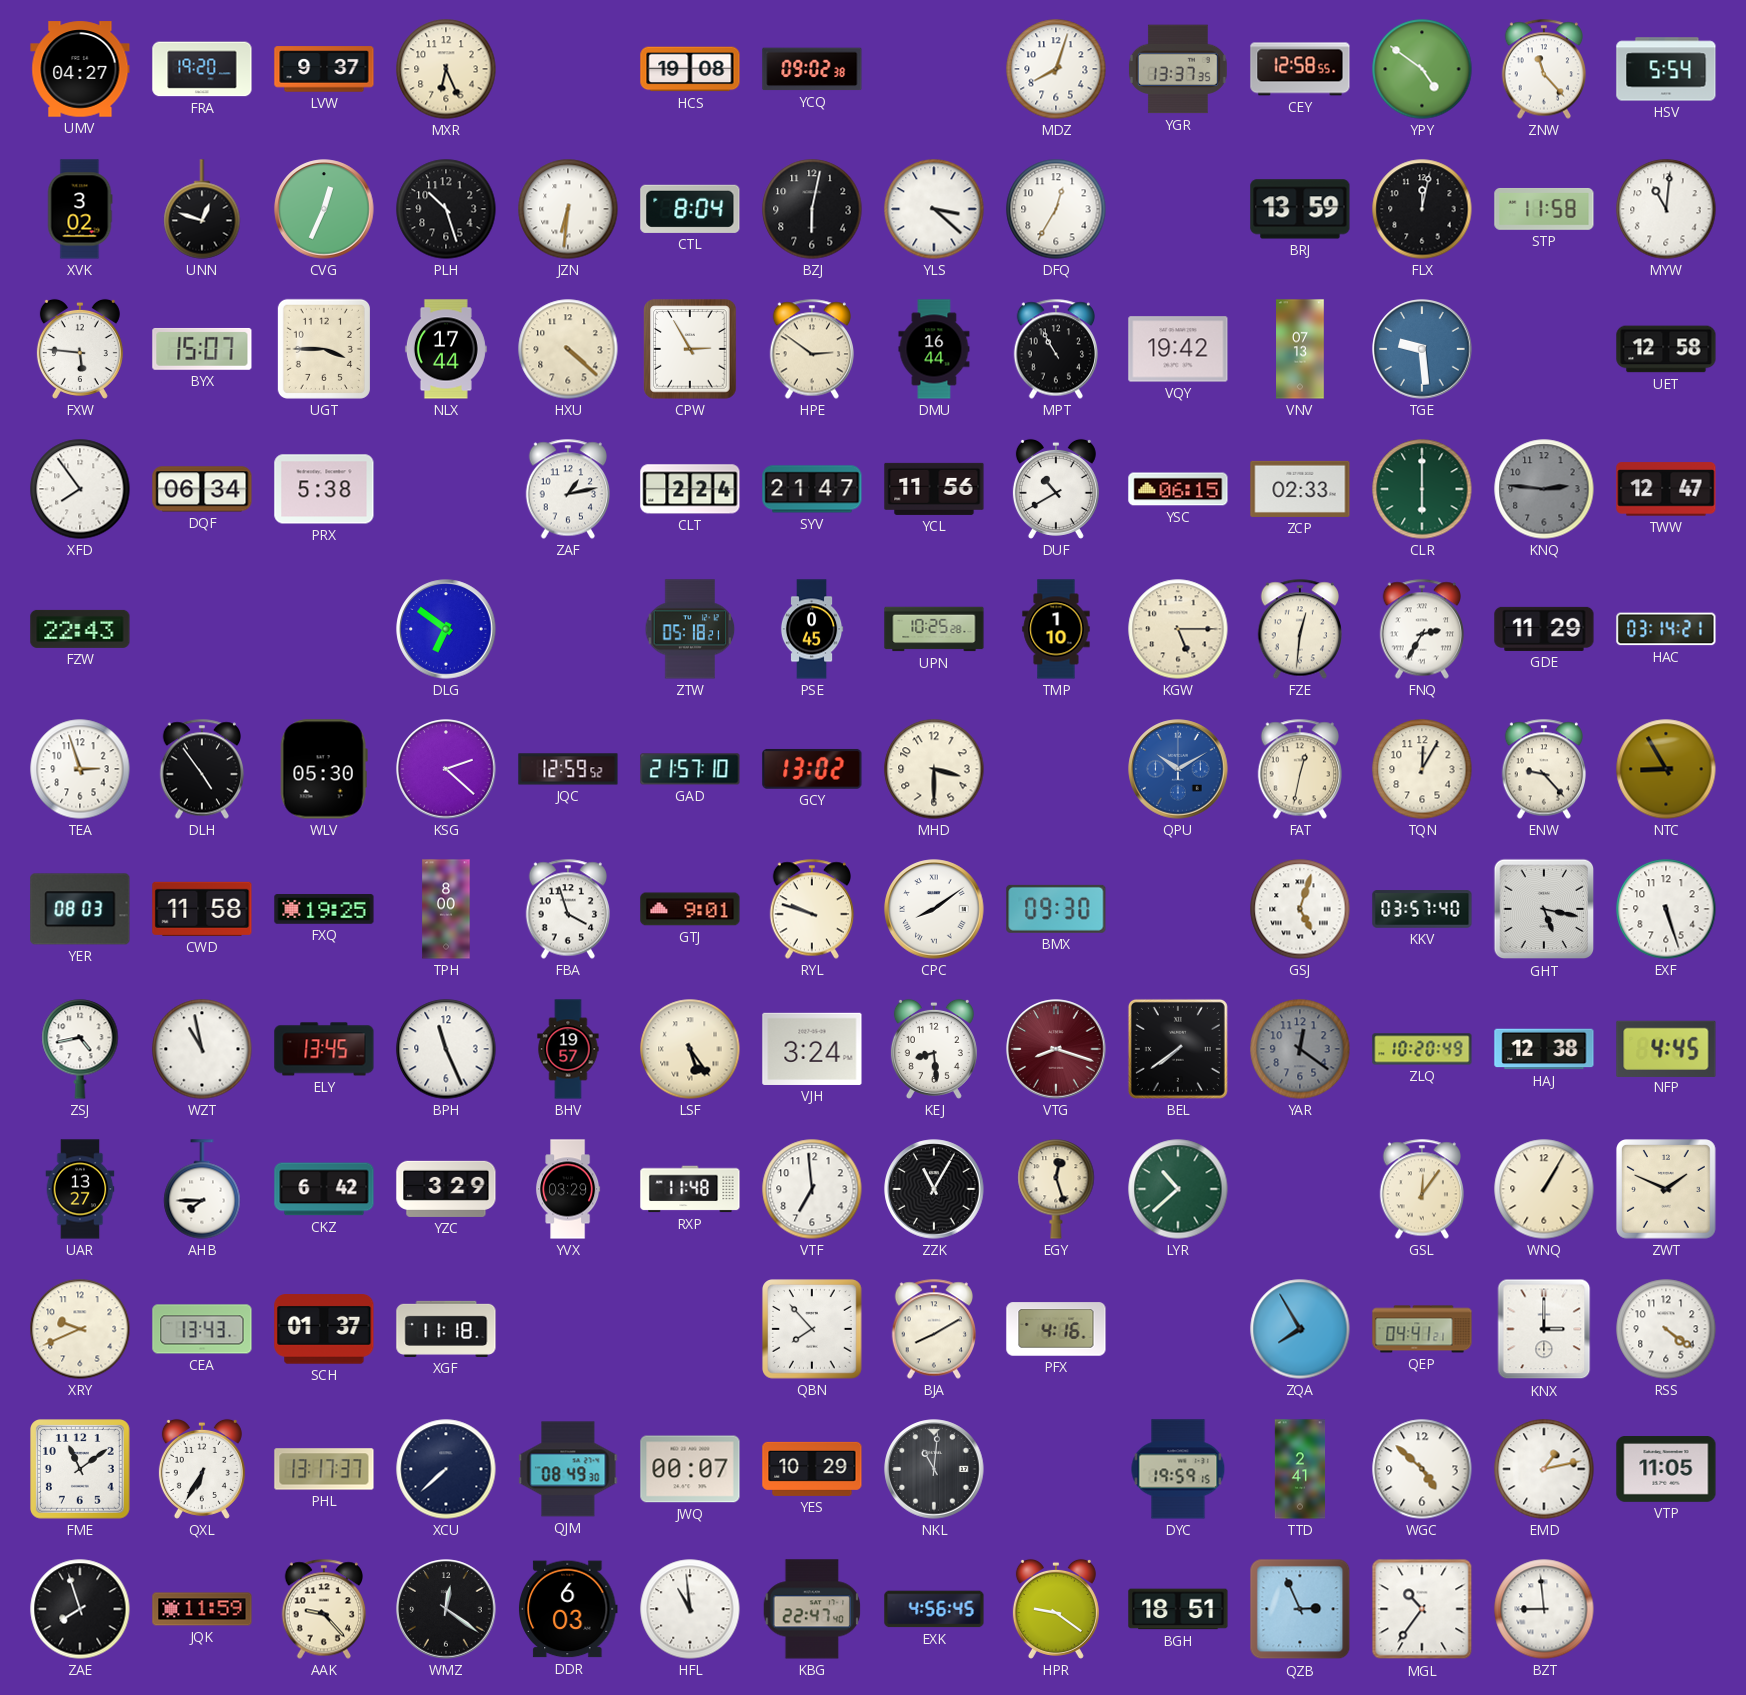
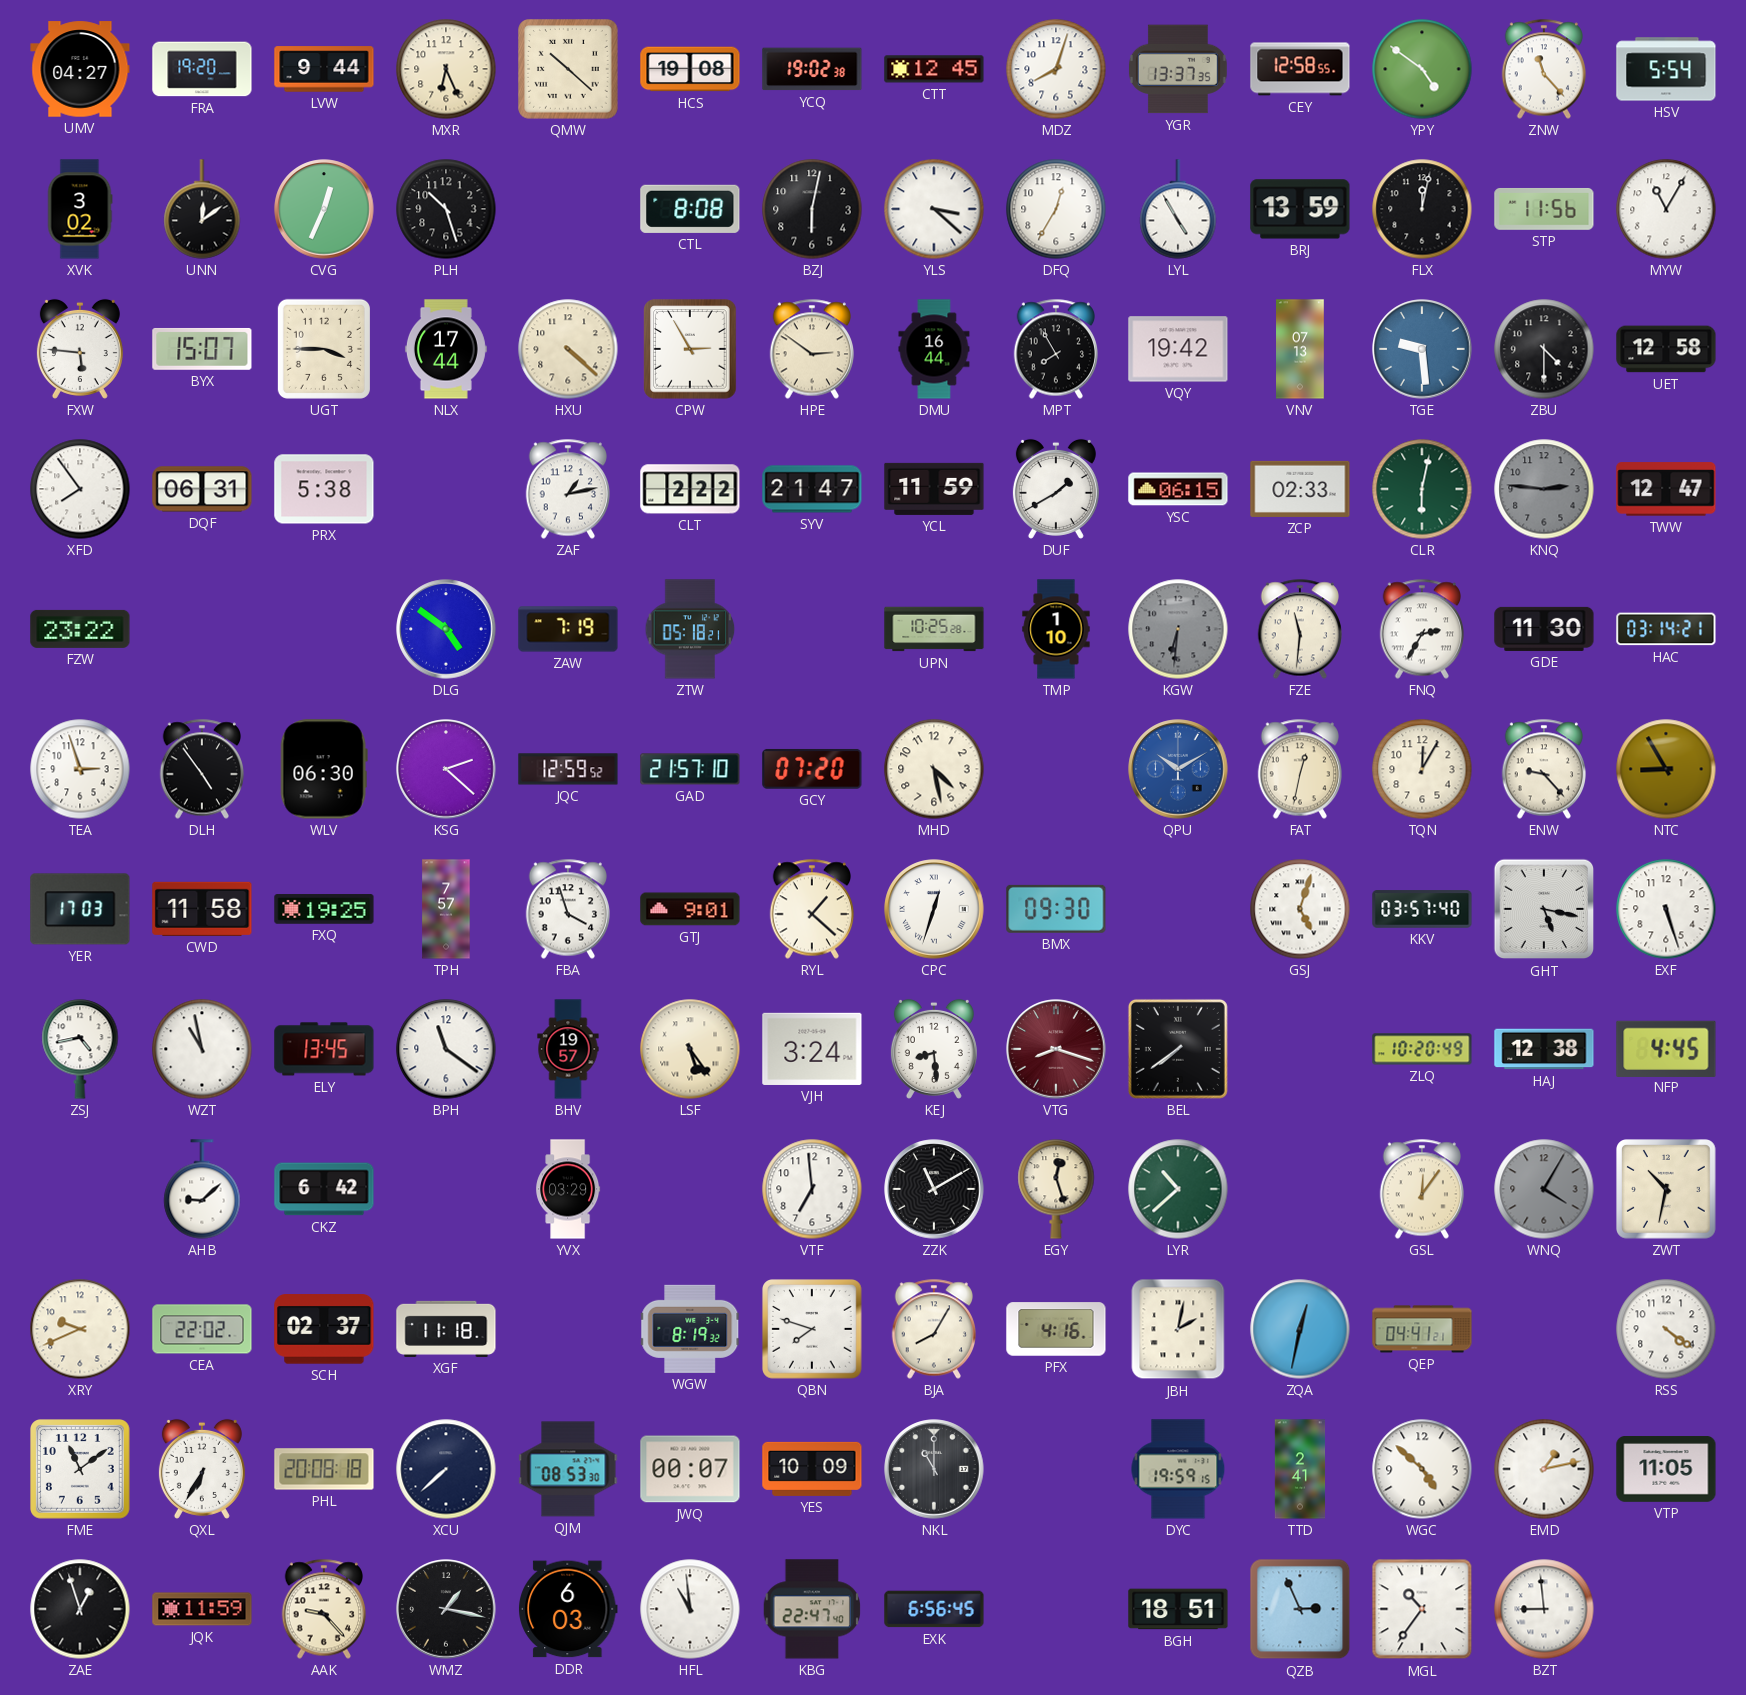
LVW: 9:37 -> 9:44
QMW: none -> 10:22
YCQ: 09:02 -> 19:02
CTT: none -> 12:45
UNN: 12:48 -> 12:09
JZN: 6:31 -> none
CTL: 8:04 -> 8:08
LYL: none -> 4:55
STP: 11:58 -> 11:56
MYW: 11:01 -> 11:05
MPT: 10:55 -> 7:55
ZBU: none -> 4:30
DQF: 06:34 -> 06:31
CLT: 2:24 -> 2:22
YCL: 11:56 -> 11:59
DUF: 10:40 -> 1:40
CLR: 6:00 -> 6:02
FZW: 22:43 -> 23:22
DLG: 6:51 -> 4:51
ZAW: none -> 7:19
PSE: 0:45 -> none
KGW: 5:15 -> 6:31
KGW dial: cream -> grey
FZE: 12:31 -> 11:31
GDE: 11:29 -> 11:30
WLV: 05:30 -> 06:30
GCY: 13:02 -> 07:20
MHD: 3:30 -> 4:28
YER: 08:03 -> 17:03
TPH: 8:00 -> 7:57
RYL: 9:48 -> 1:22
CPC: 8:09 -> 12:33
BPH: 11:26 -> 11:21
YAR: 12:21 -> none
UAR: 13:27 -> none
AHB: 7:45 -> 9:08
YZC: 3:29 -> none
RXP: 11:48 -> none
ZZK: 11:05 -> 11:10
WNQ: 1:05 -> 4:05
WNQ dial: cream -> grey
ZWT: 1:49 -> 10:32
CEA: 13:43 -> 22:02
SCH: 01:37 -> 02:37
WGW: none -> 8:19
QBN: 7:53 -> 7:48
BJA: 8:10 -> 8:05
JBH: none -> 2:02
ZQA: 7:55 -> 12:32
KNX: 3:00 -> none
PHL: 13:17 -> 20:08
QJM: 08:49 -> 08:53
YES: 10:29 -> 10:09
NKL: 11:01 -> 11:00
ZAE: 7:57 -> 12:57
WMZ: 12:21 -> 1:17
EXK: 4:56 -> 6:56
HPR: 9:21 -> none
